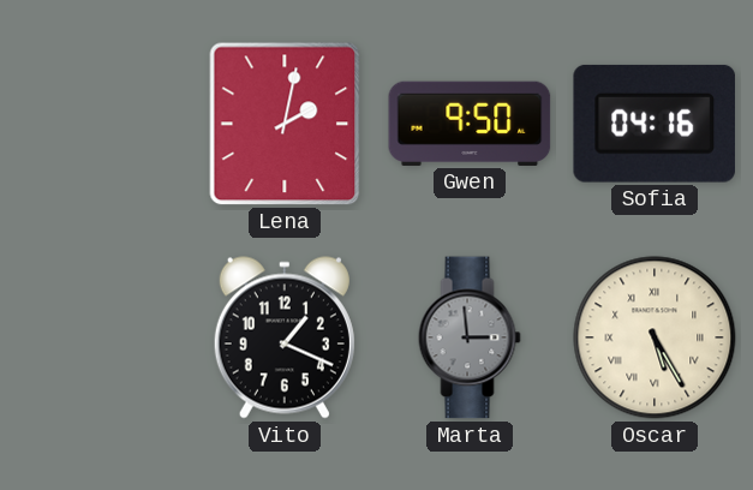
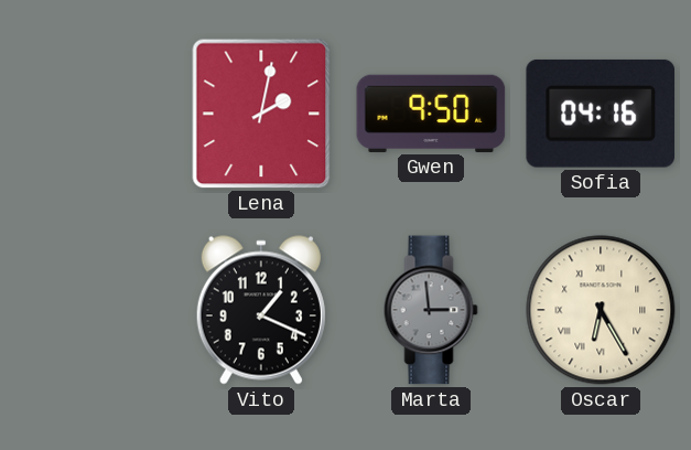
Oscar: 5:25 -> 6:25
